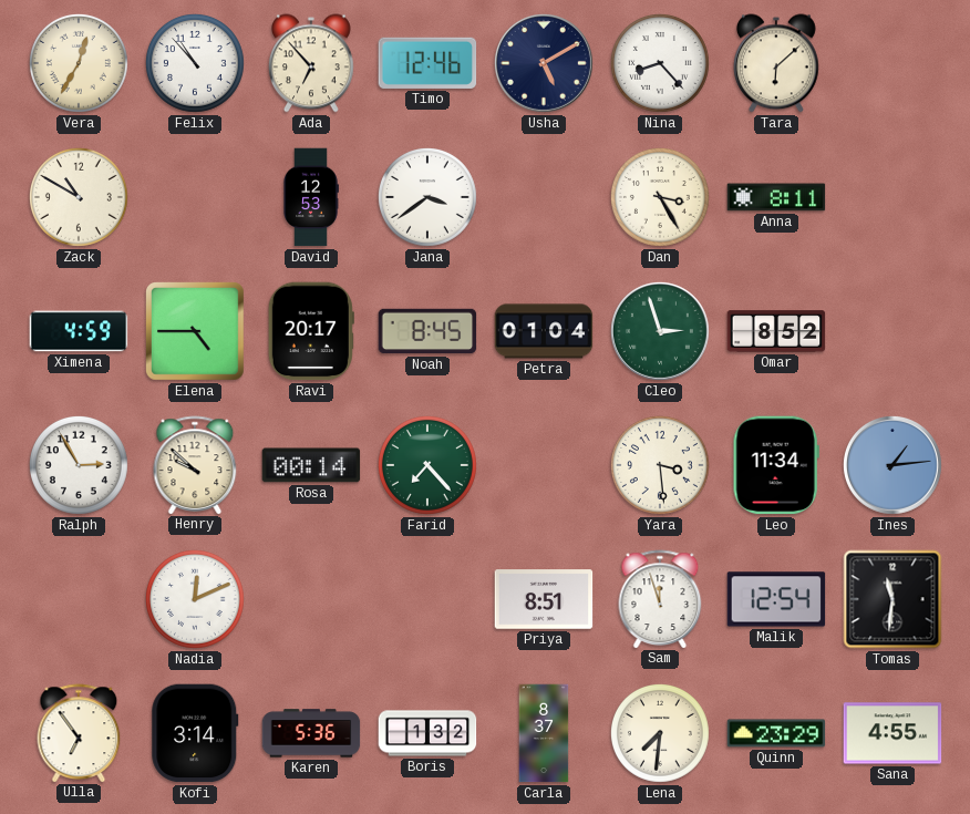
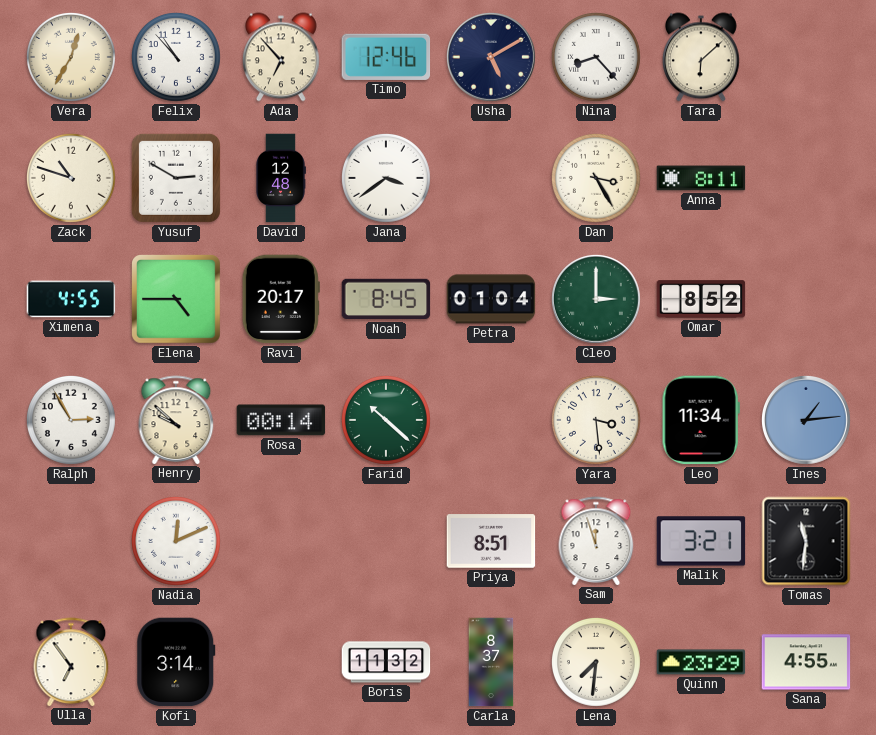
Zack: 10:50 -> 10:48
Yusuf: none -> 2:50
David: 12:53 -> 12:48
Ximena: 4:59 -> 4:55
Cleo: 2:57 -> 3:00
Farid: 7:23 -> 10:22
Malik: 12:54 -> 3:21
Karen: 5:36 -> none
Boris: 1:32 -> 11:32
